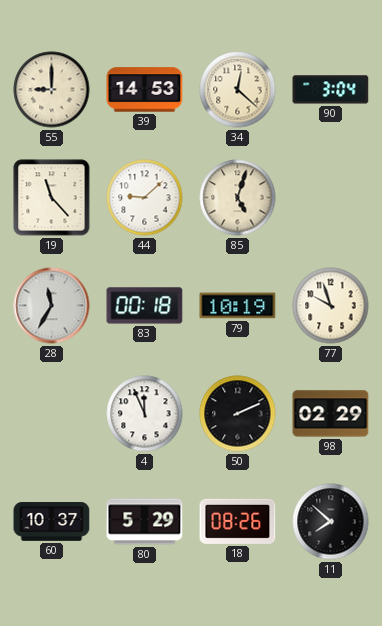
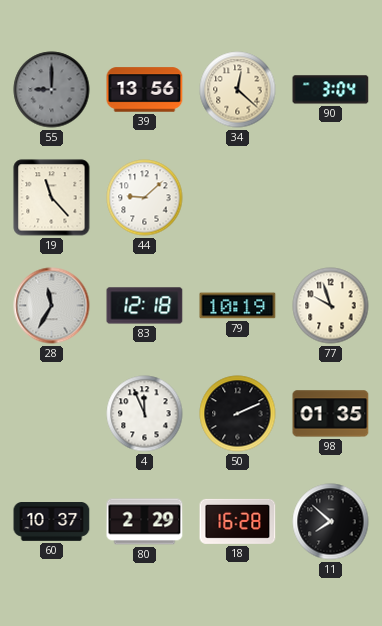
55 dial: cream -> grey
39: 14:53 -> 13:56
85: 5:03 -> none
83: 00:18 -> 12:18
98: 02:29 -> 01:35
80: 5:29 -> 2:29
18: 08:26 -> 16:28
